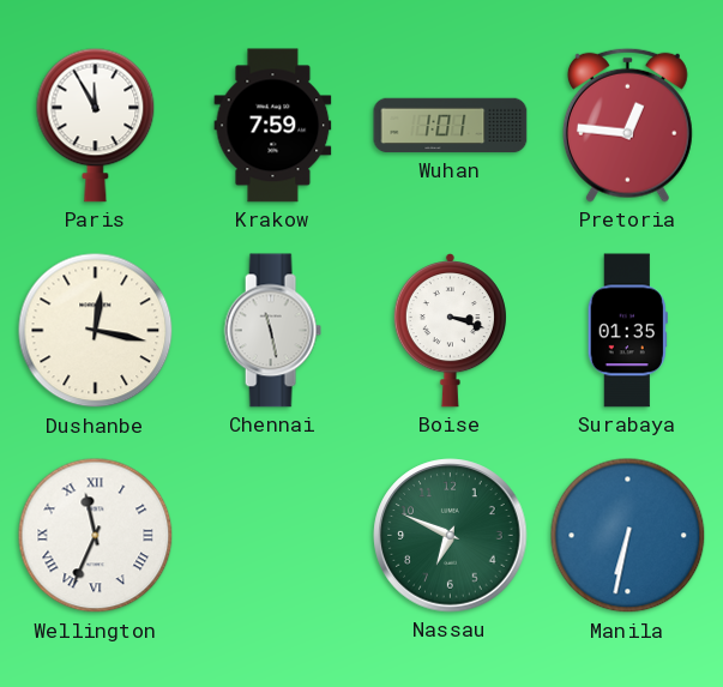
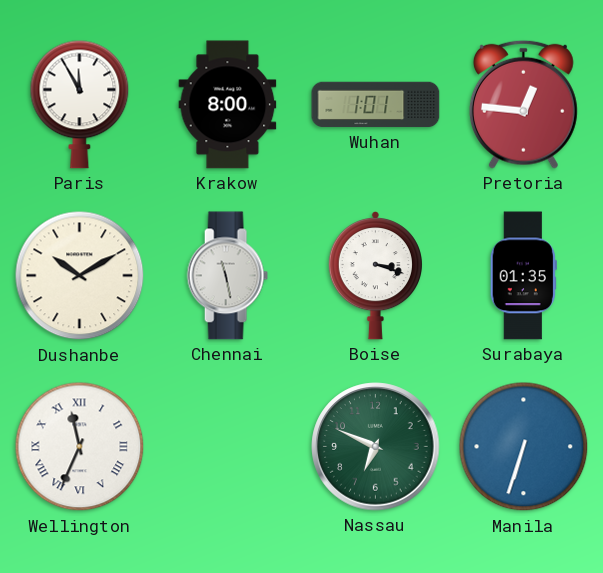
Krakow: 7:59 -> 8:00
Dushanbe: 12:17 -> 10:10
Manila: 6:32 -> 6:33
